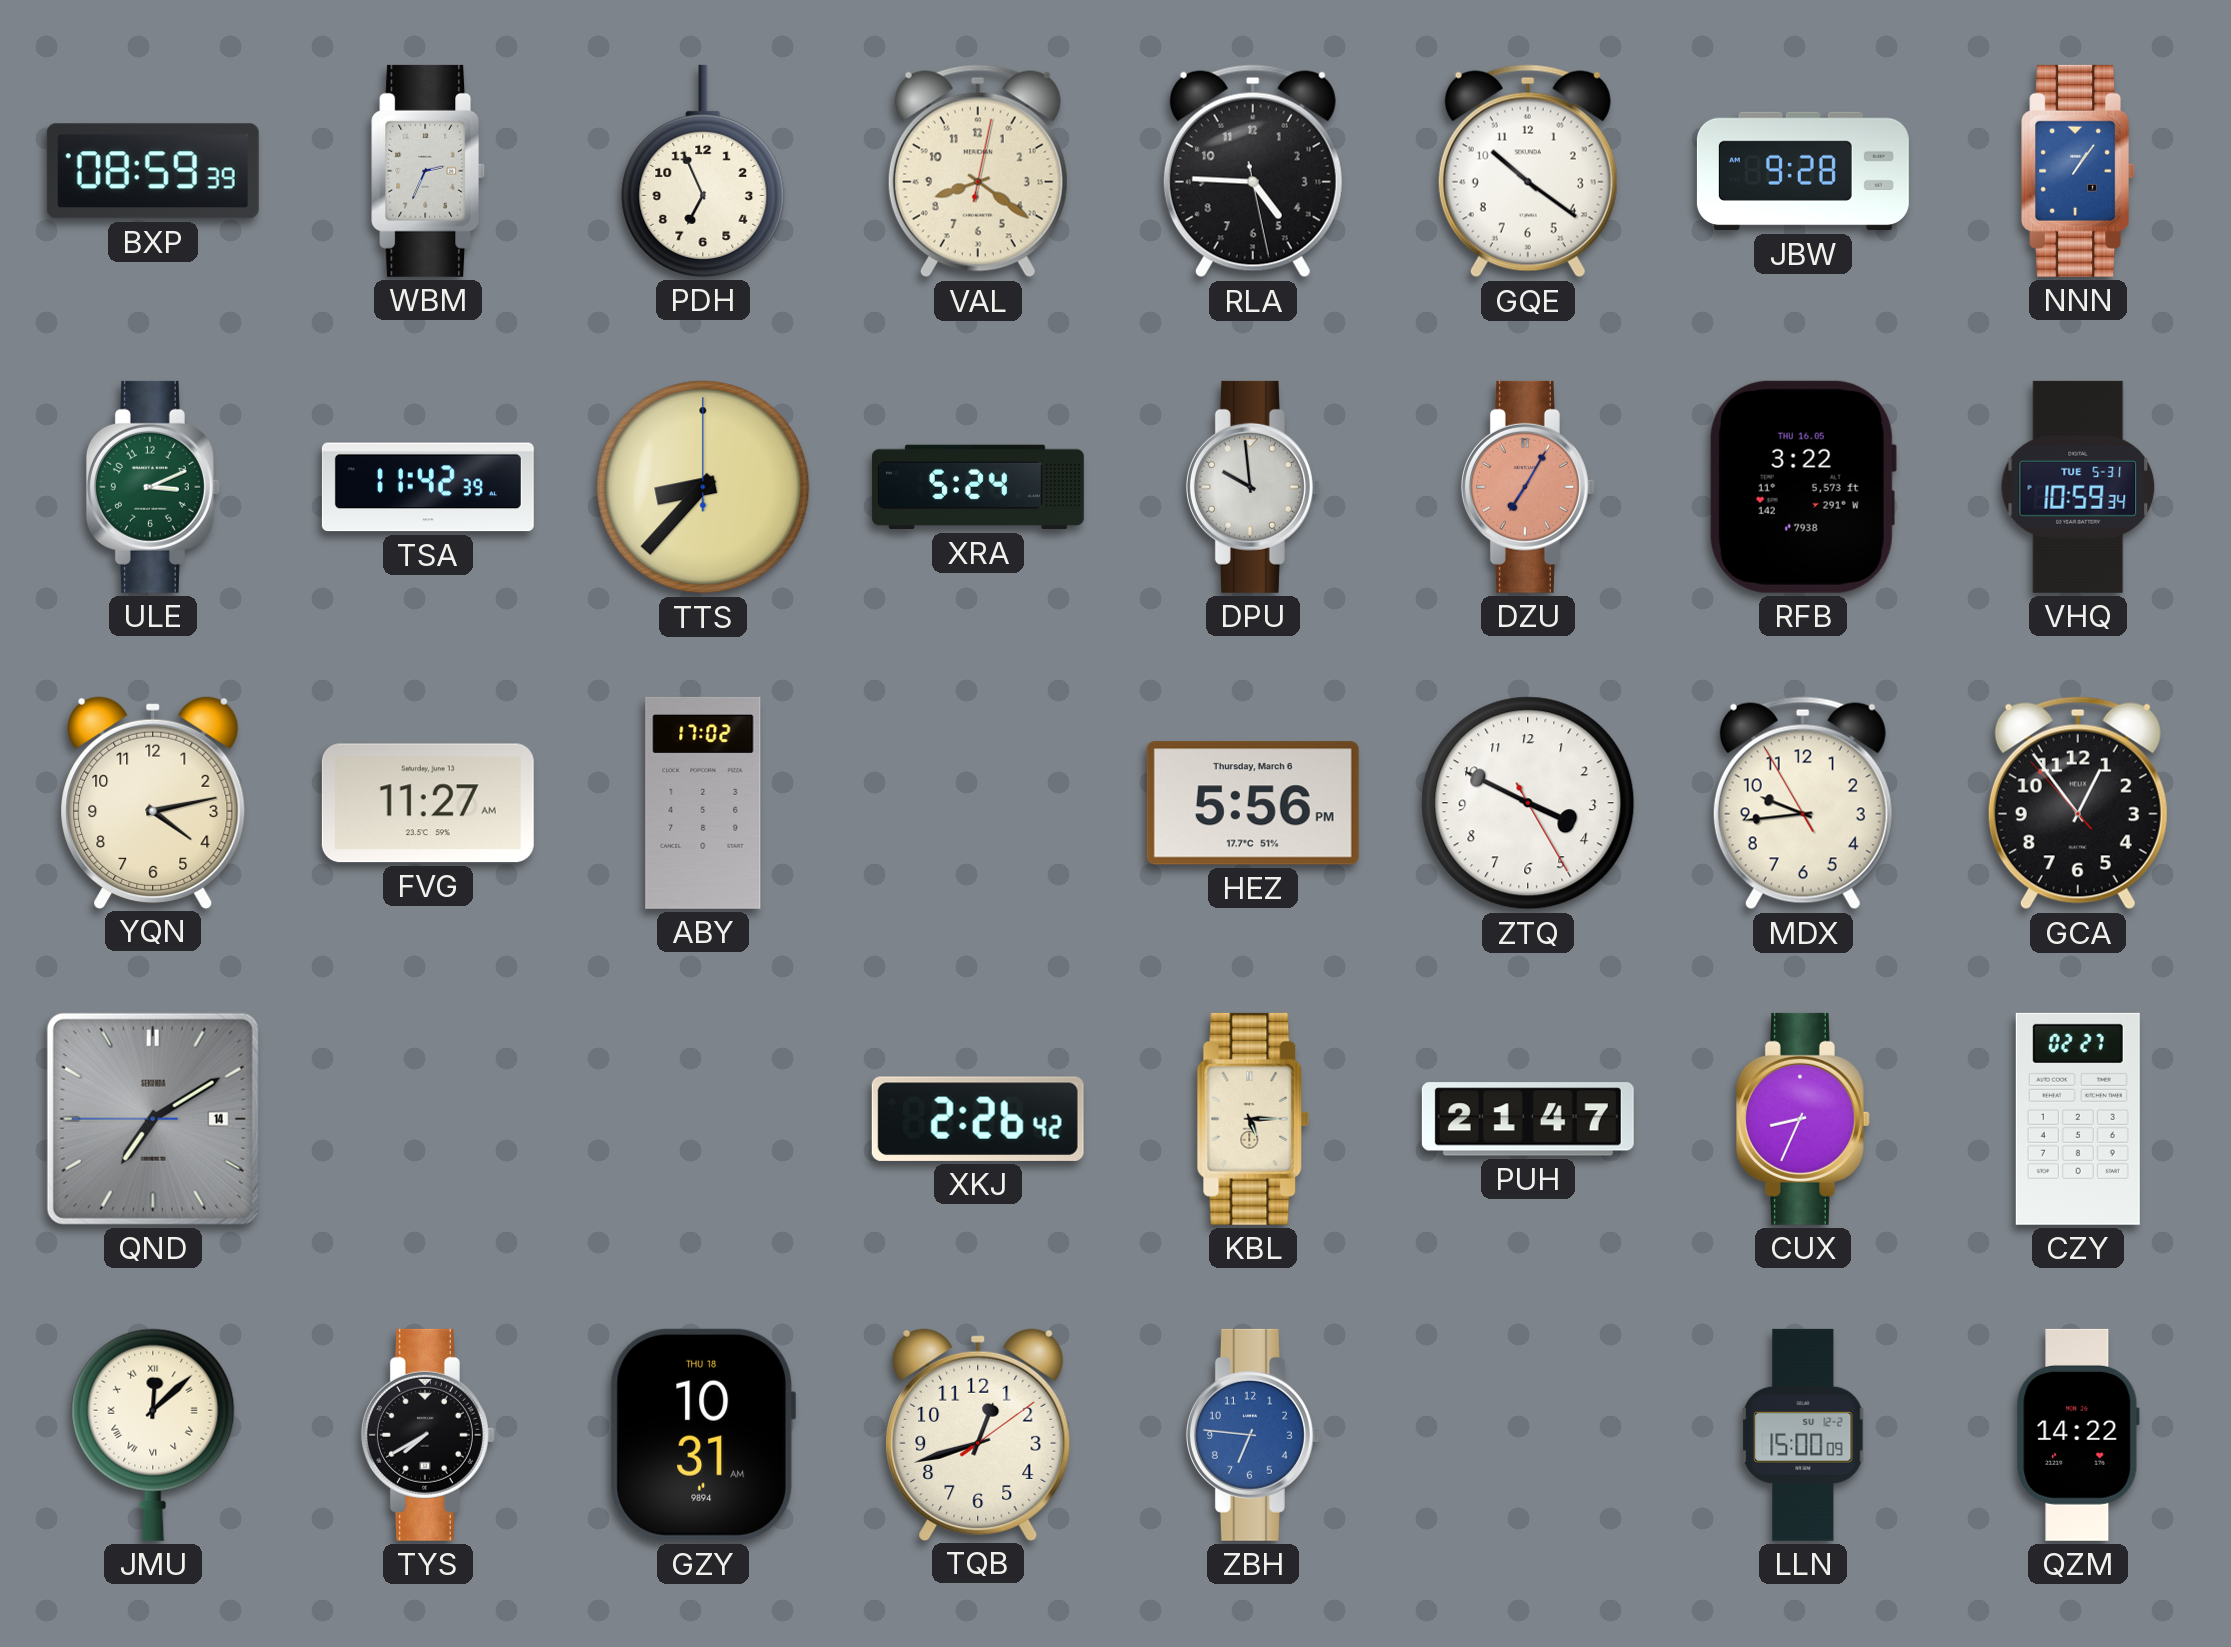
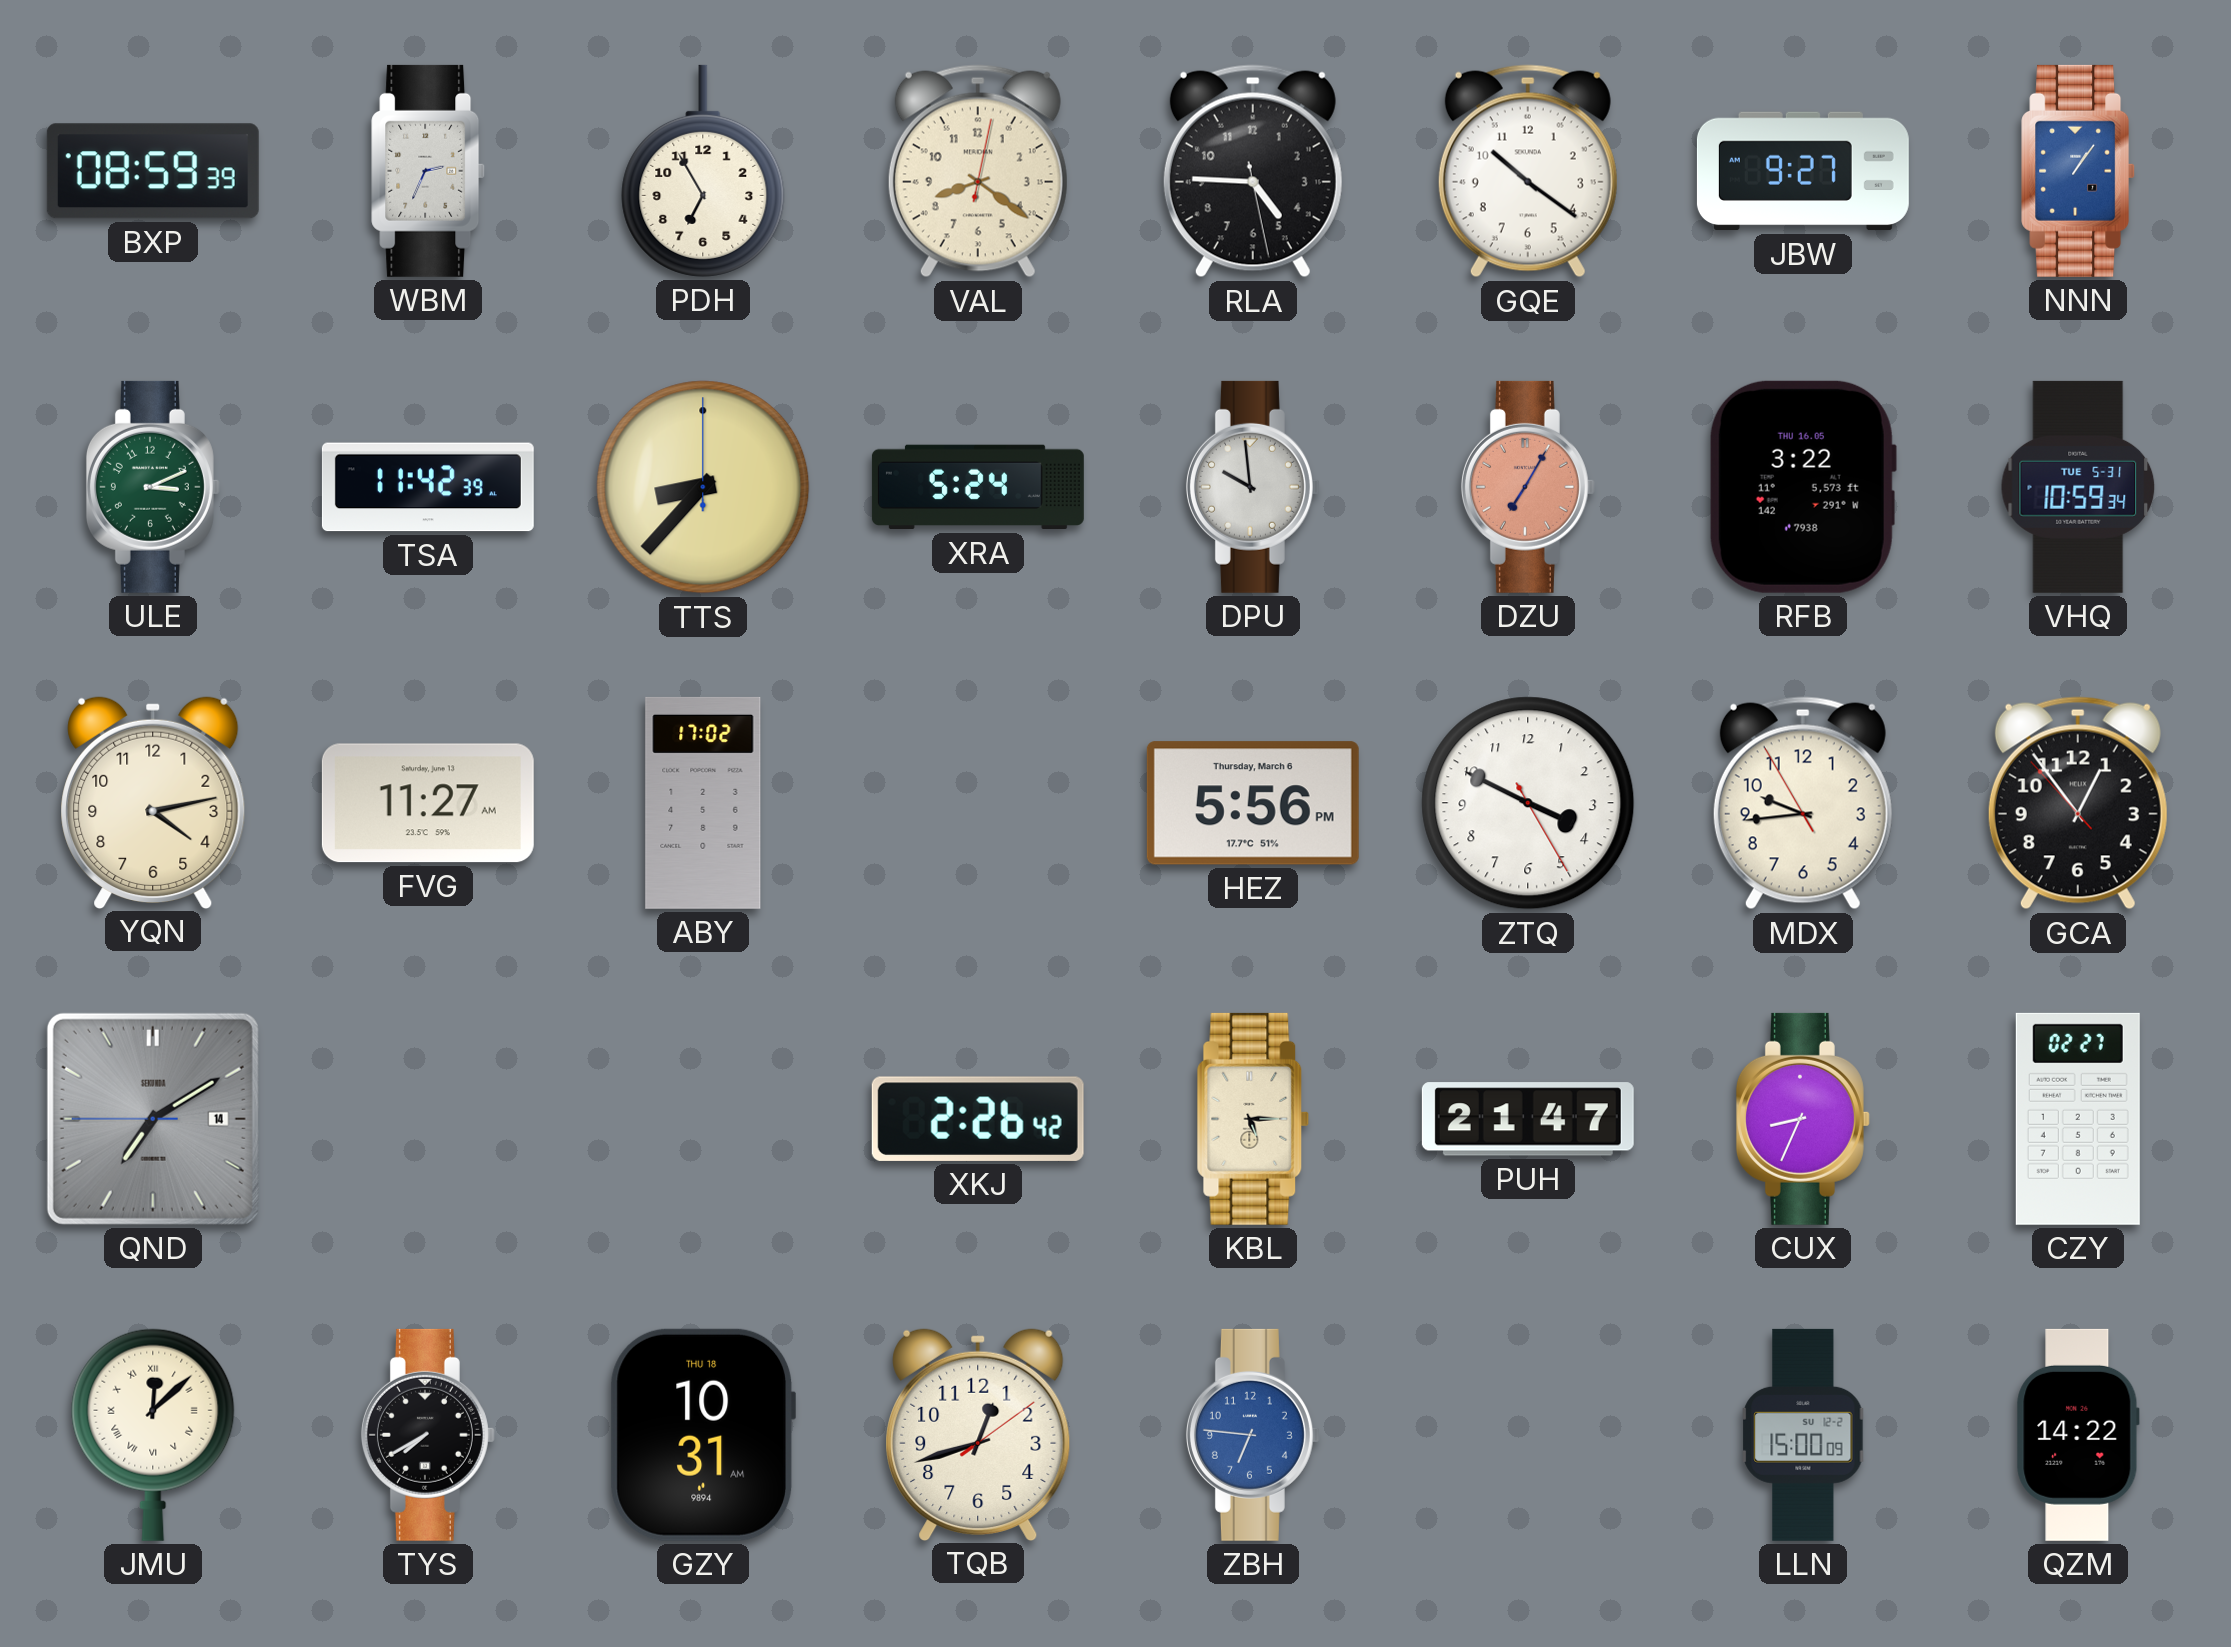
PDH: 6:56 -> 6:55
JBW: 9:28 -> 9:27
